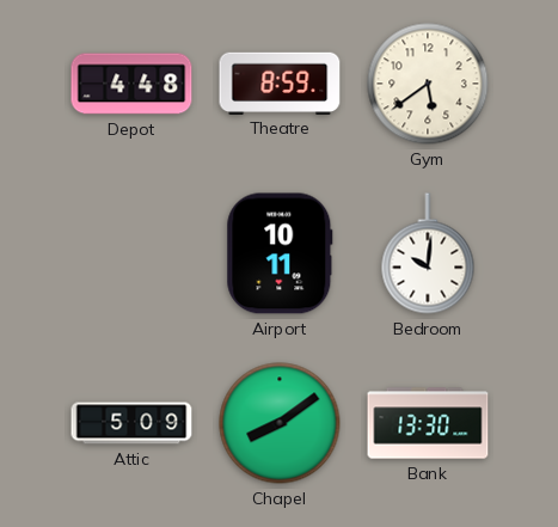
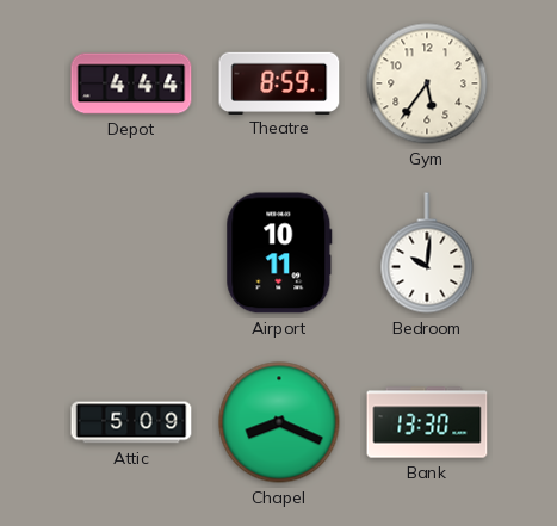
Depot: 4:48 -> 4:44
Gym: 5:39 -> 5:36
Chapel: 8:09 -> 8:19
